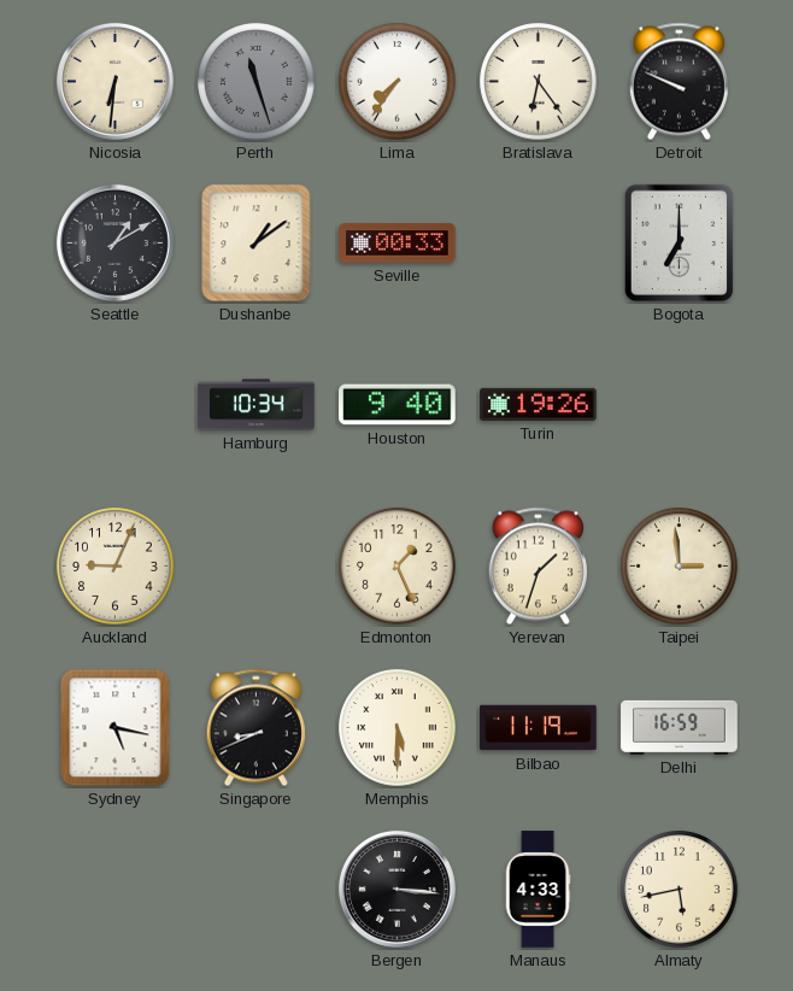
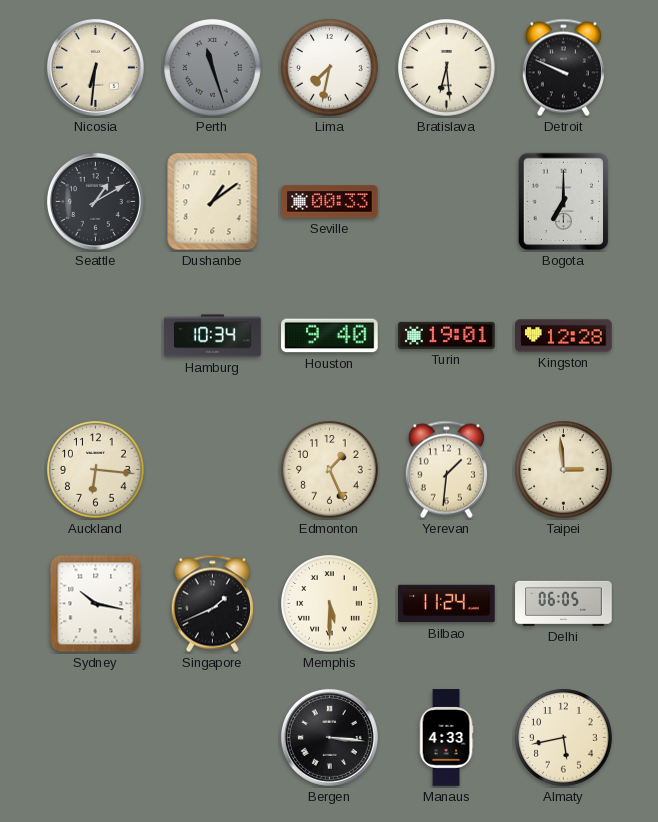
Lima: 7:36 -> 7:32
Bratislava: 6:24 -> 6:29
Turin: 19:26 -> 19:01
Kingston: none -> 12:28
Auckland: 9:04 -> 6:16
Yerevan: 1:33 -> 1:31
Sydney: 5:17 -> 10:17
Singapore: 8:41 -> 1:41
Bilbao: 11:19 -> 11:24
Delhi: 16:59 -> 06:05
